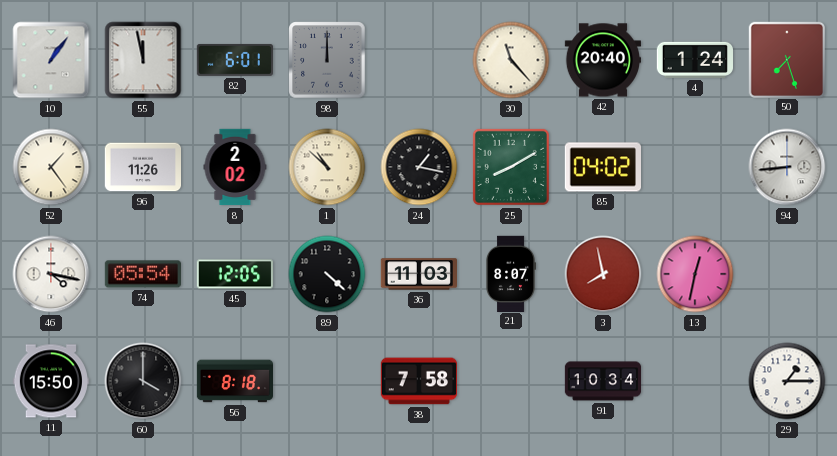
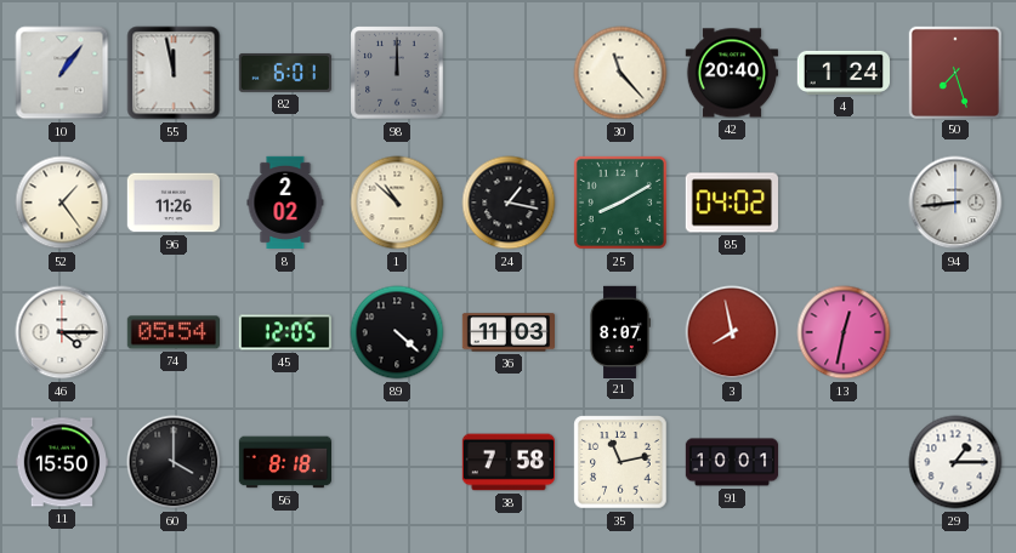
46: 4:17 -> 4:15
35: none -> 11:13
91: 10:34 -> 10:01
